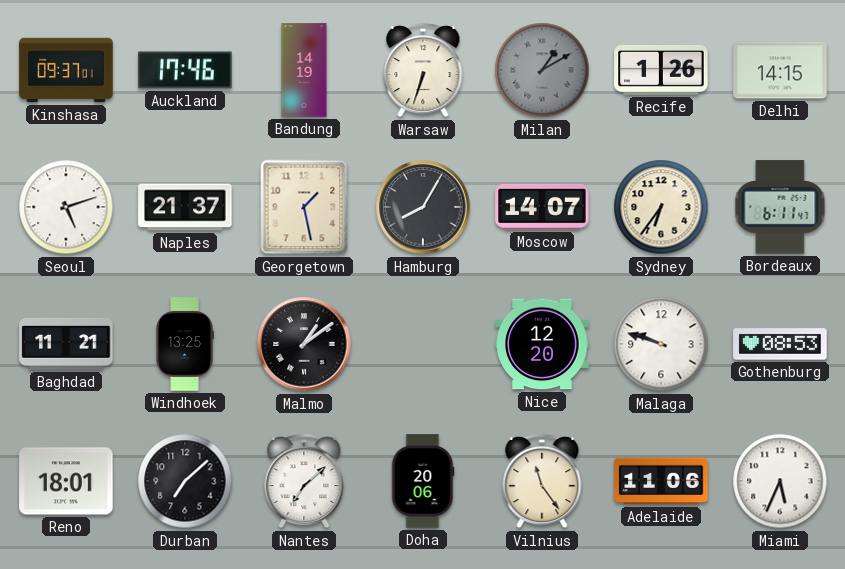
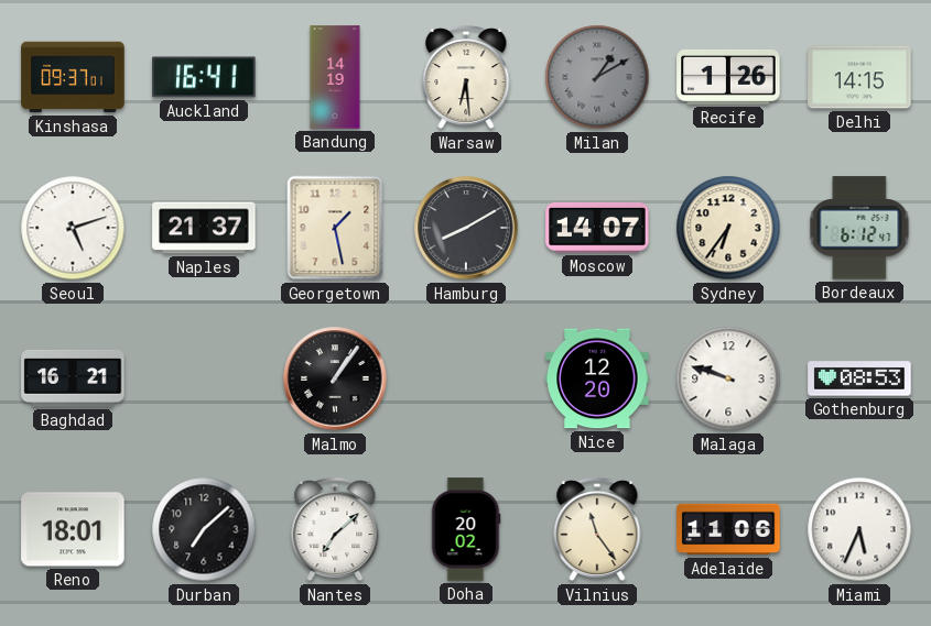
Auckland: 17:46 -> 16:41
Warsaw: 6:33 -> 6:29
Hamburg: 8:05 -> 8:10
Bordeaux: 6:11 -> 6:12
Baghdad: 11:21 -> 16:21
Windhoek: 13:25 -> none
Malmo: 1:09 -> 1:06
Doha: 20:06 -> 20:02
